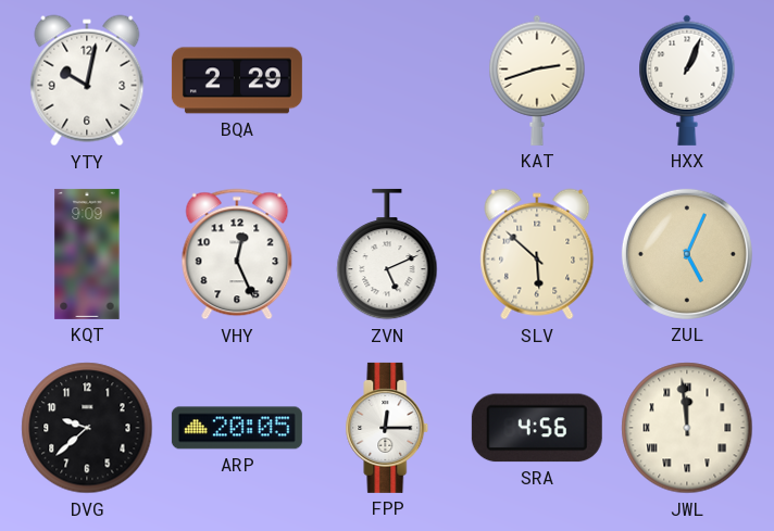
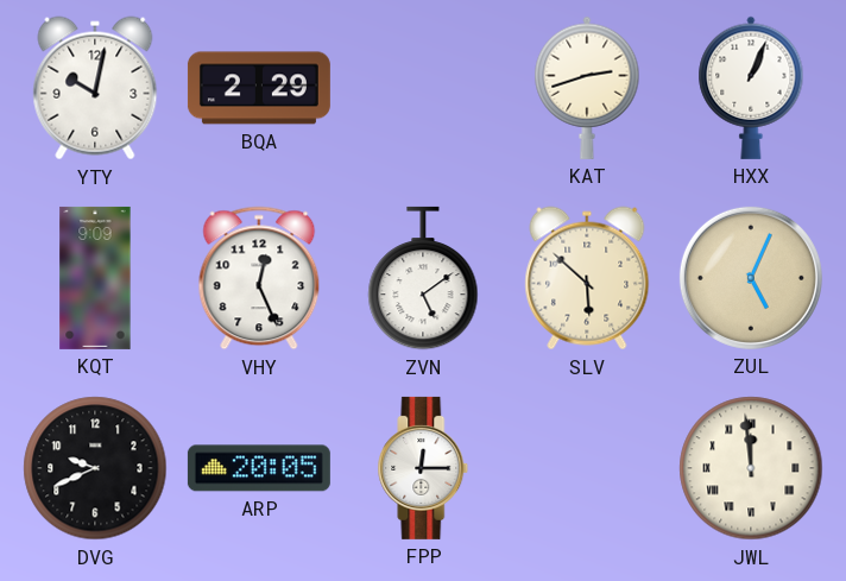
ZVN: 5:11 -> 5:09
DVG: 9:38 -> 9:41
SRA: 4:56 -> none
